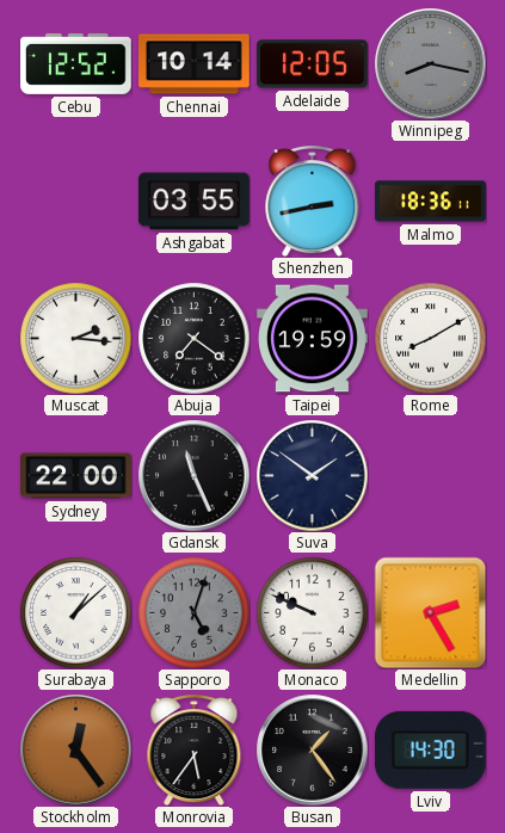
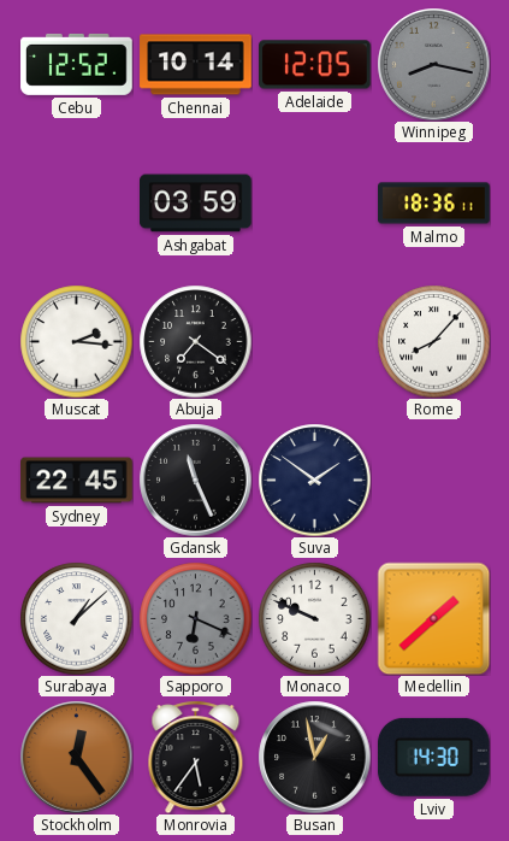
Ashgabat: 03:55 -> 03:59
Shenzhen: 2:43 -> none
Taipei: 19:59 -> none
Rome: 8:10 -> 8:07
Sydney: 22:00 -> 22:45
Sapporo: 5:03 -> 6:19
Medellin: 2:25 -> 1:38
Busan: 1:24 -> 12:58
